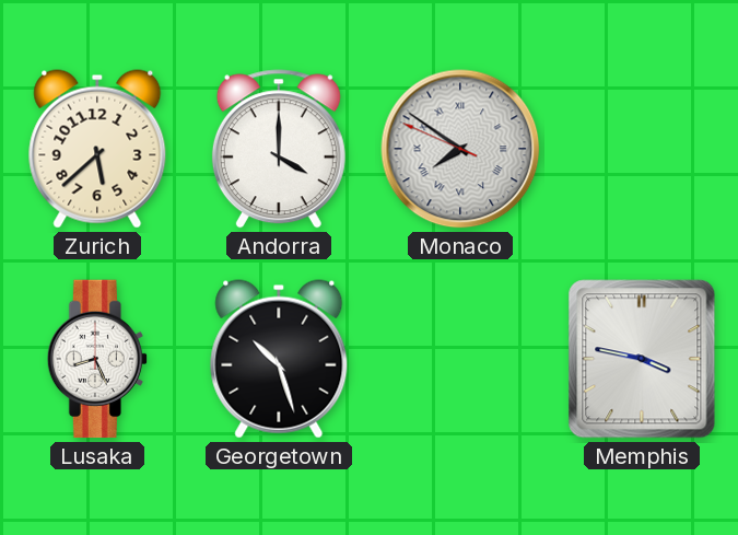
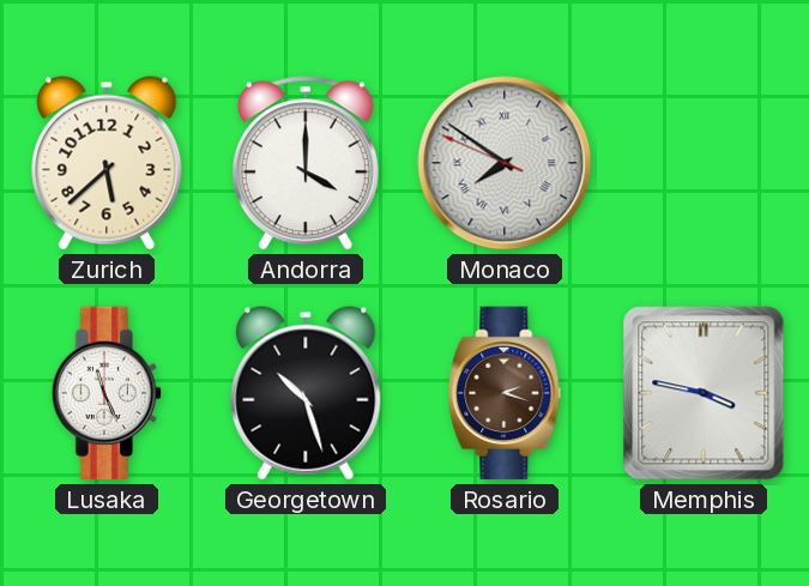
Lusaka: 8:26 -> 11:26
Rosario: none -> 2:18
